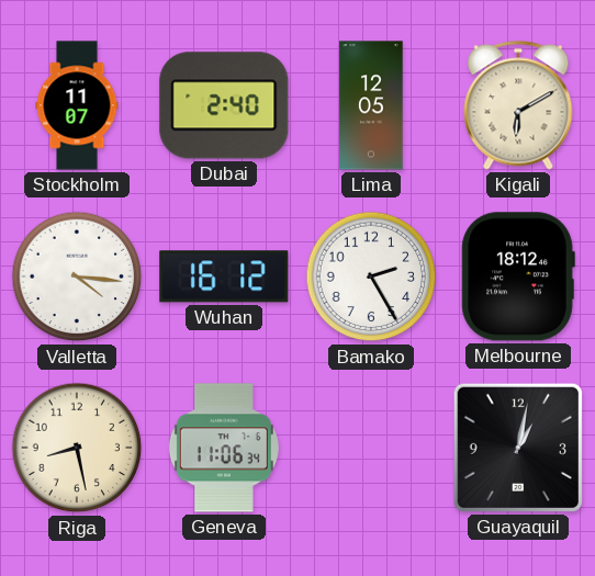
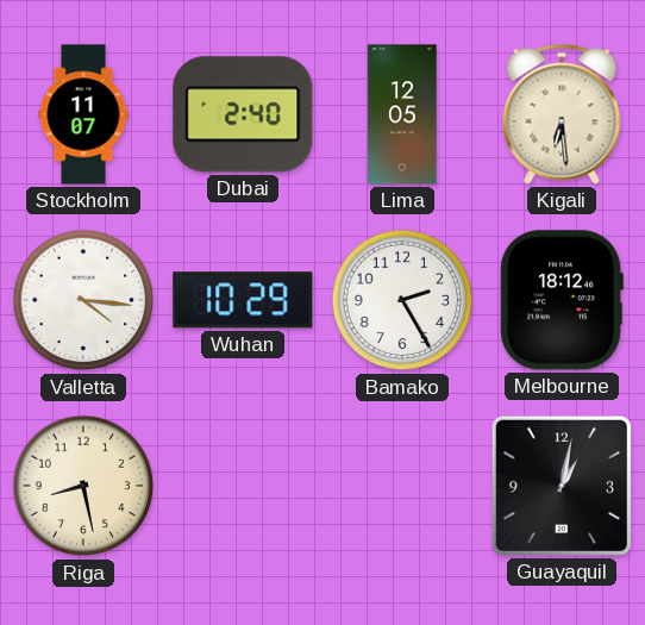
Kigali: 6:10 -> 6:29
Wuhan: 16:12 -> 10:29
Geneva: 11:06 -> none
